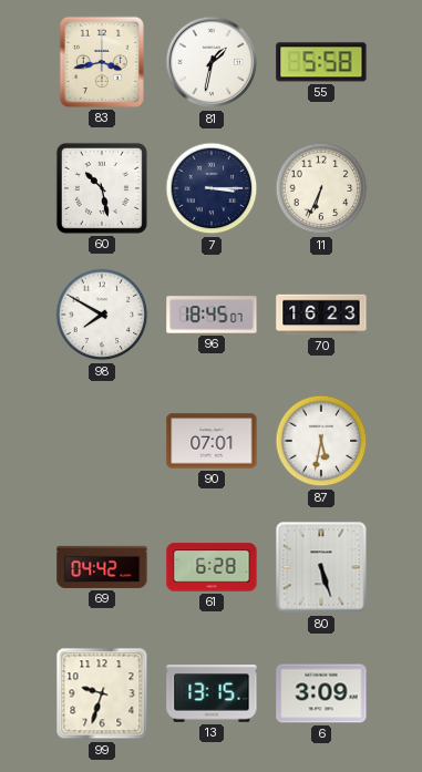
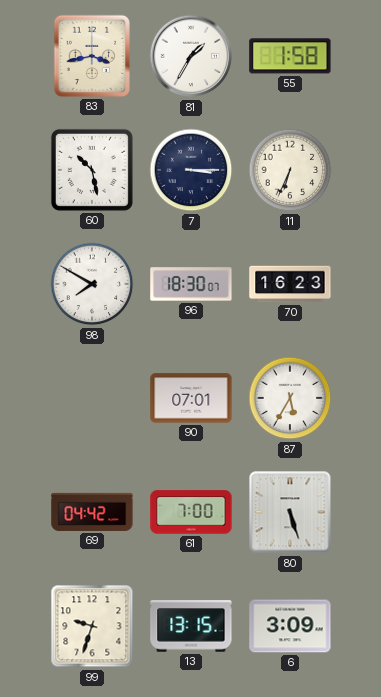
81: 1:32 -> 1:35
55: 5:58 -> 1:58
96: 18:45 -> 18:30
87: 5:32 -> 5:35
61: 6:28 -> 7:00
